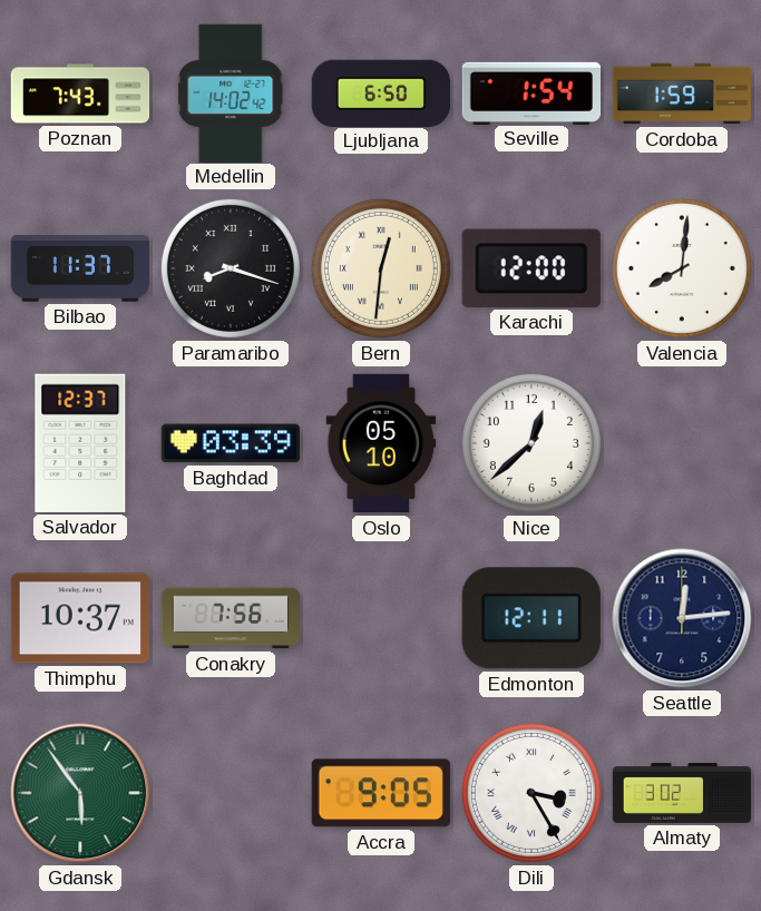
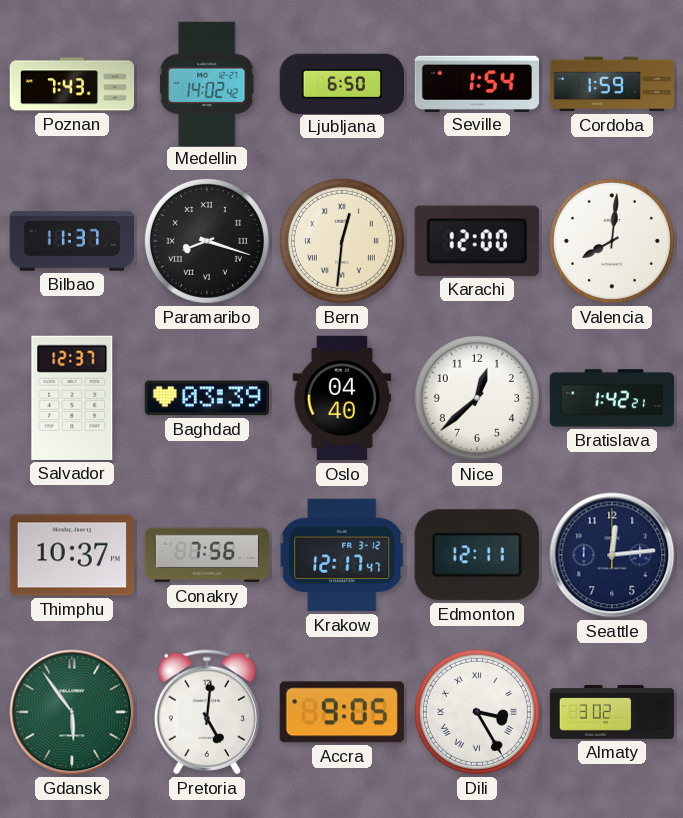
Oslo: 05:10 -> 04:40
Bratislava: none -> 1:42
Krakow: none -> 12:17
Pretoria: none -> 5:01
